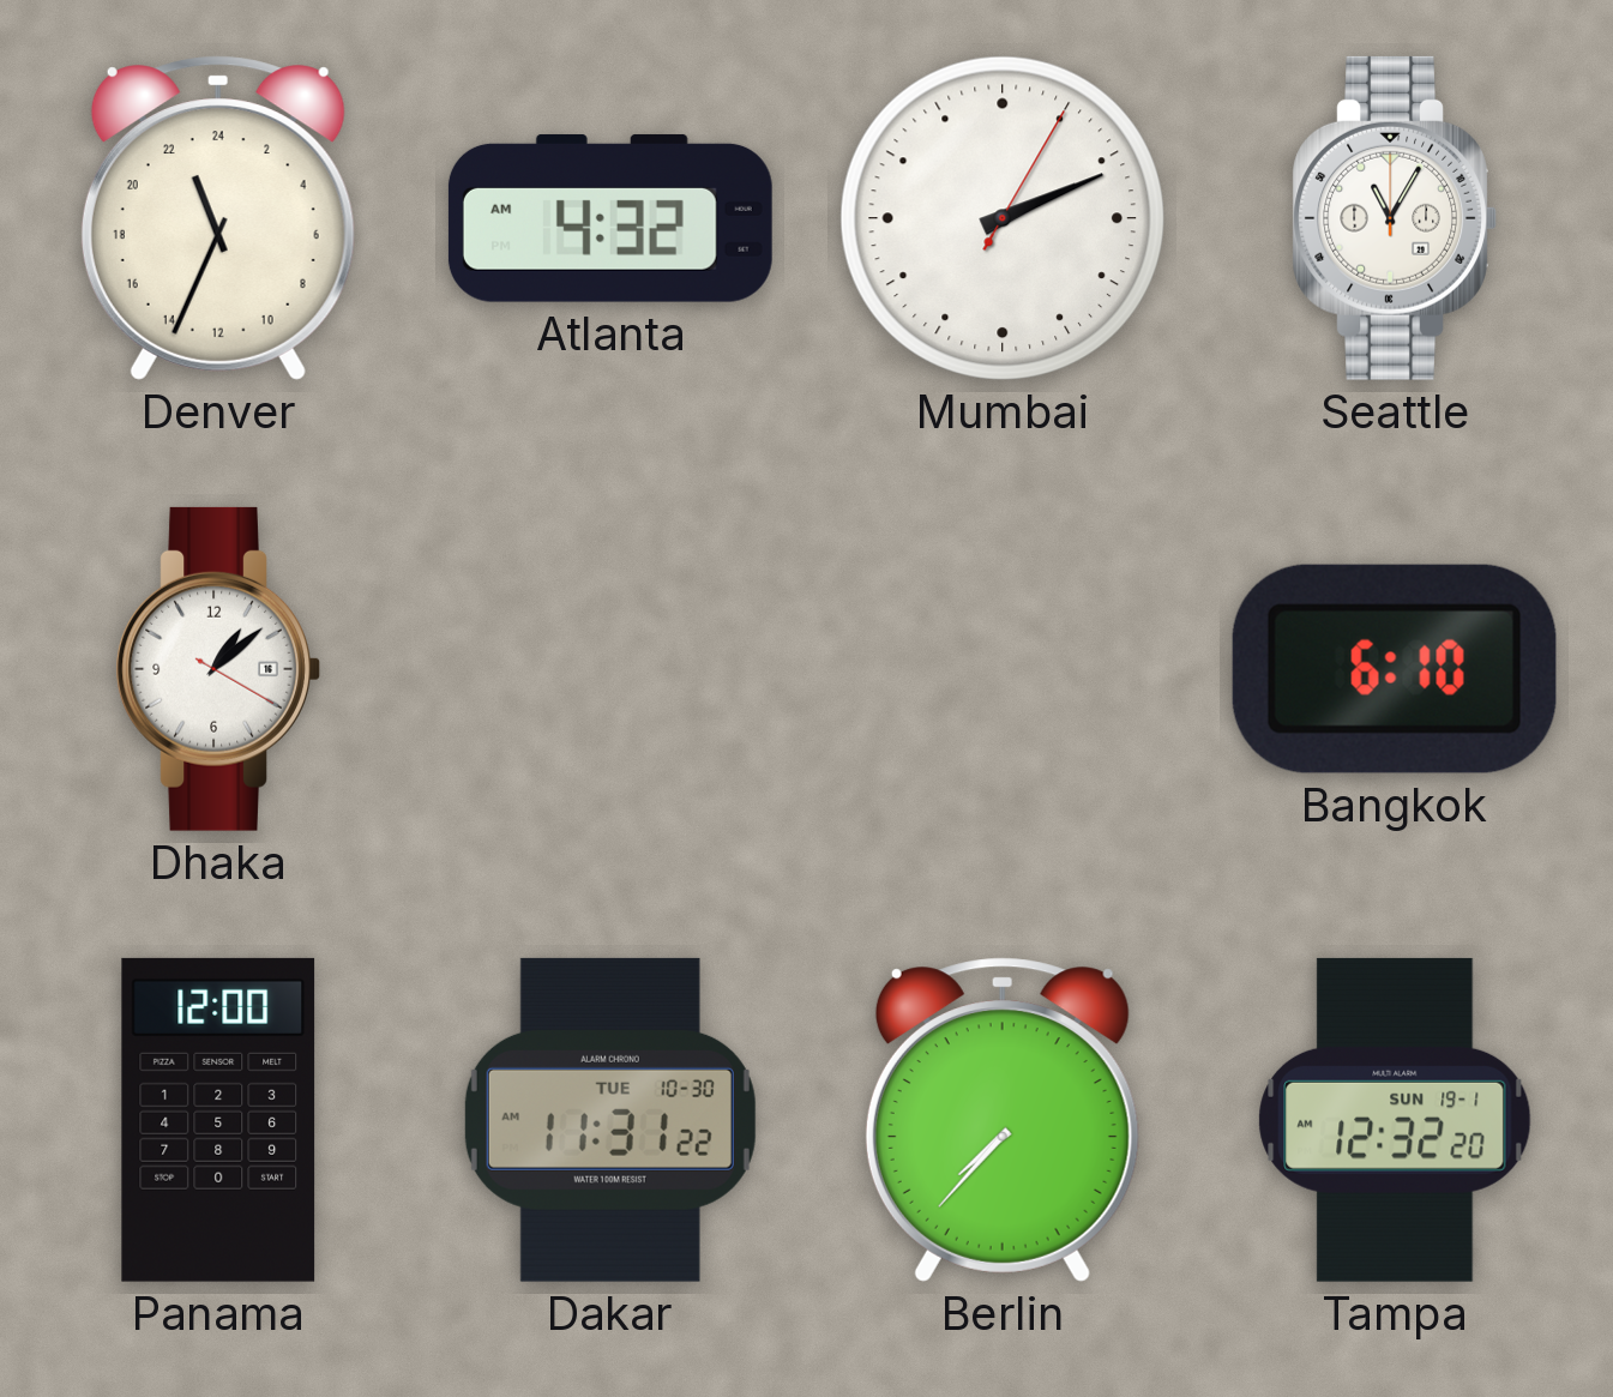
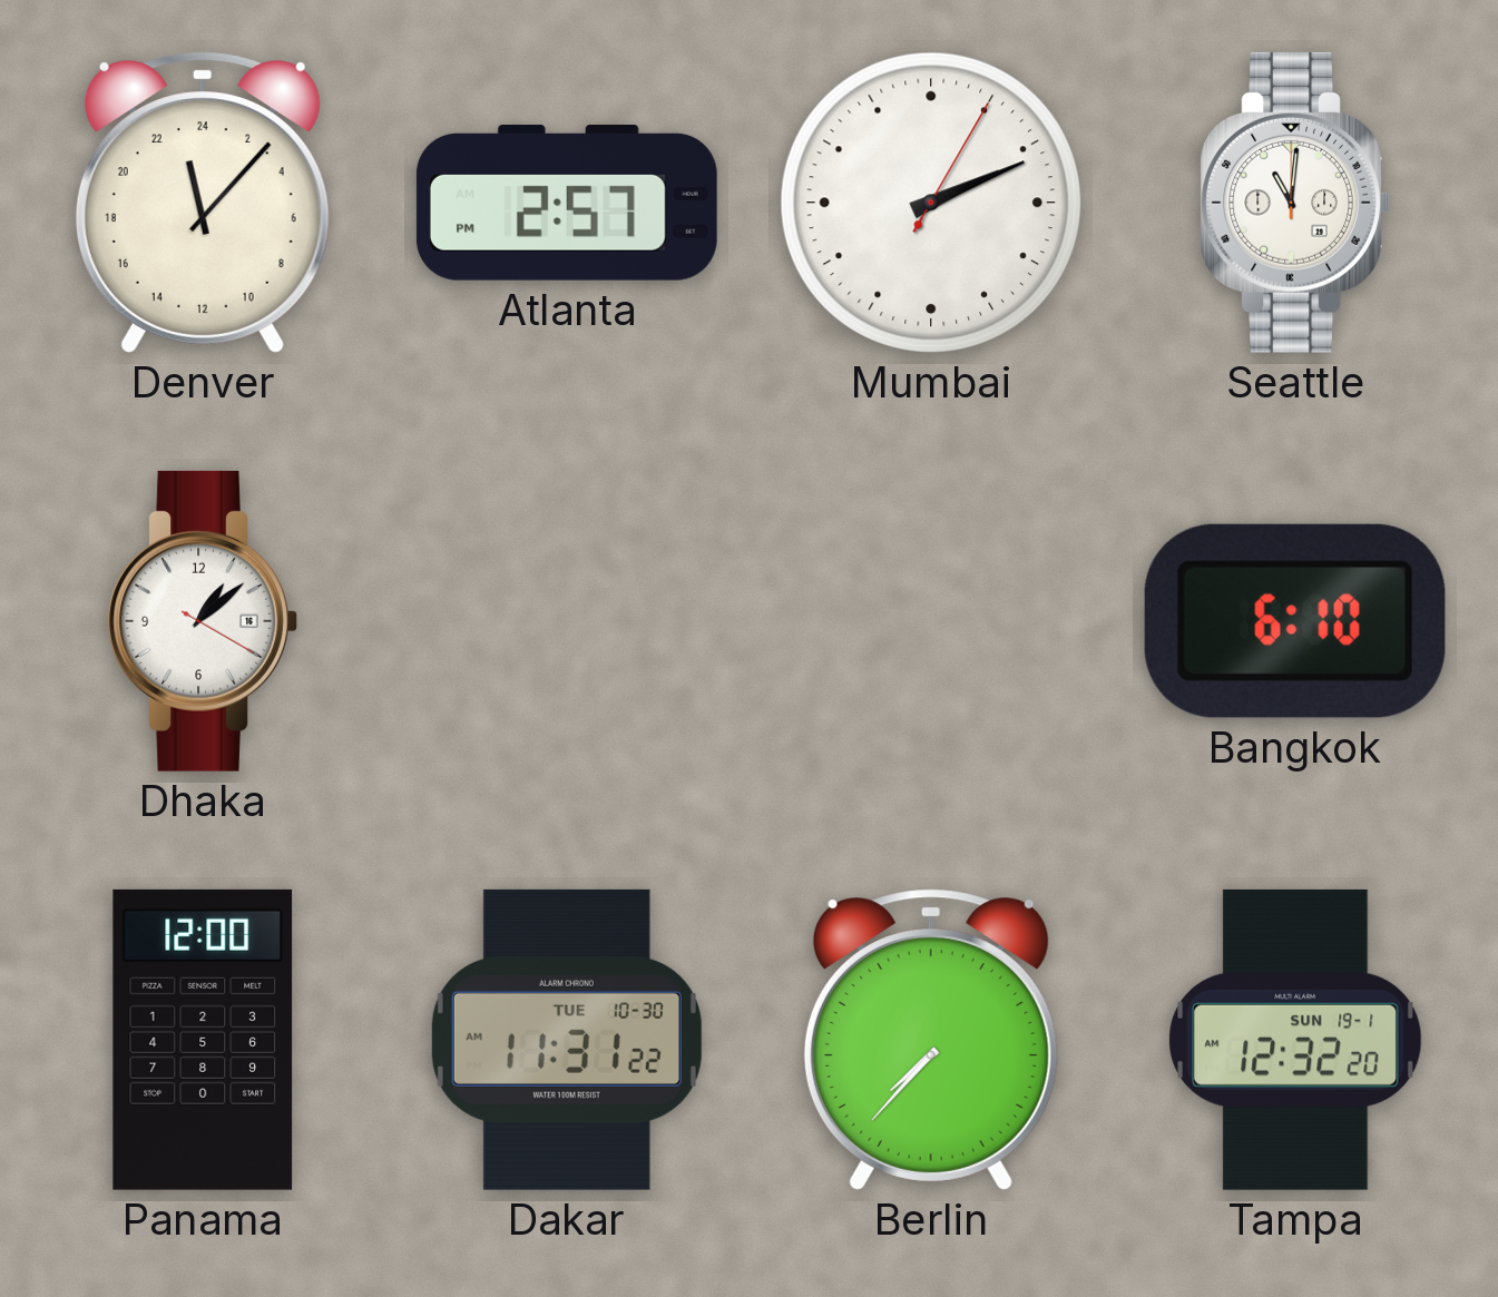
Denver: 22:34 -> 23:07
Atlanta: 4:32 -> 2:57
Seattle: 11:05 -> 11:01
